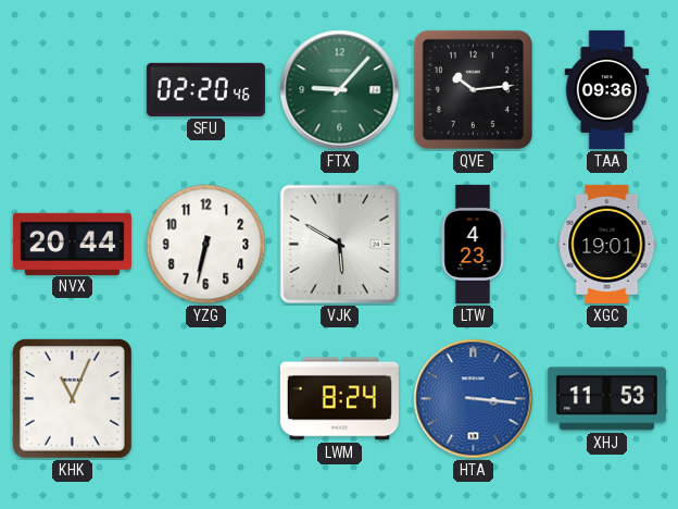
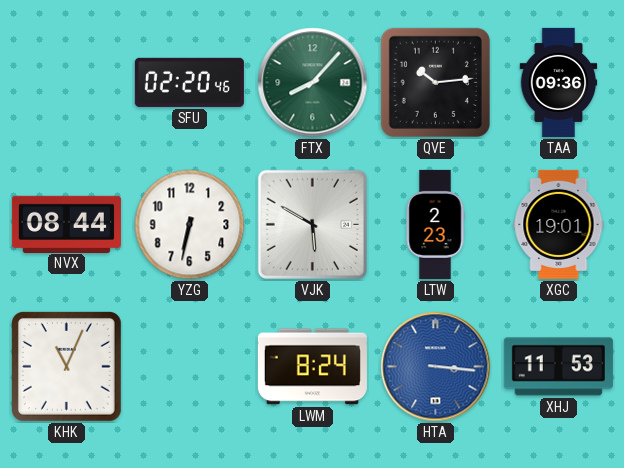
FTX: 9:07 -> 8:07
NVX: 20:44 -> 08:44
LTW: 4:23 -> 2:23
